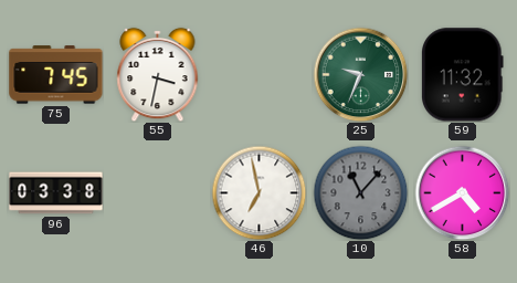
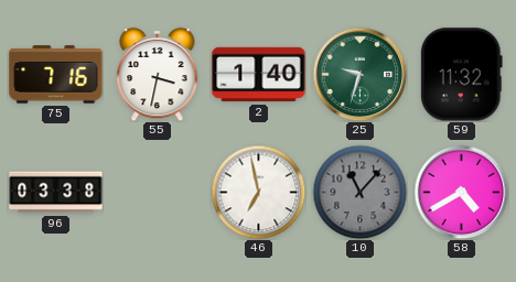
75: 7:45 -> 7:16
2: none -> 1:40
25: 9:34 -> 9:33
